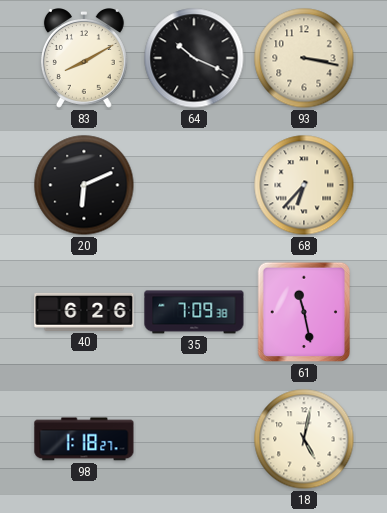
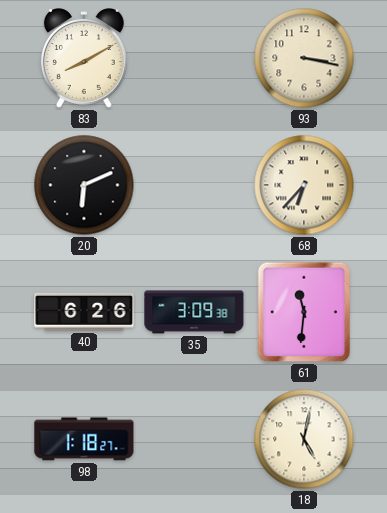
64: 10:19 -> none
35: 7:09 -> 3:09
61: 11:28 -> 11:31
